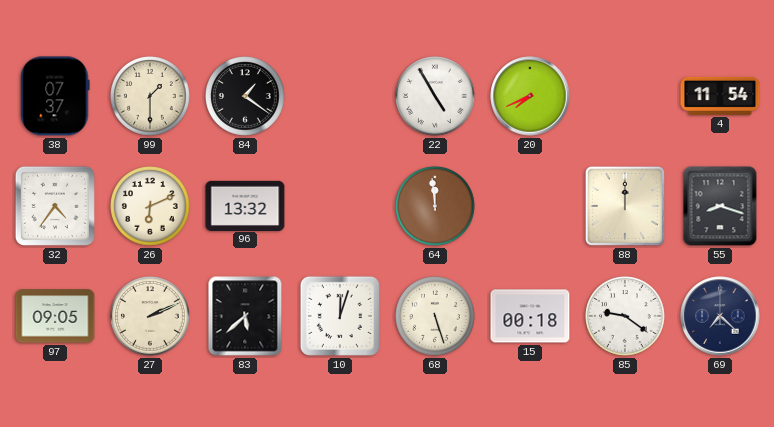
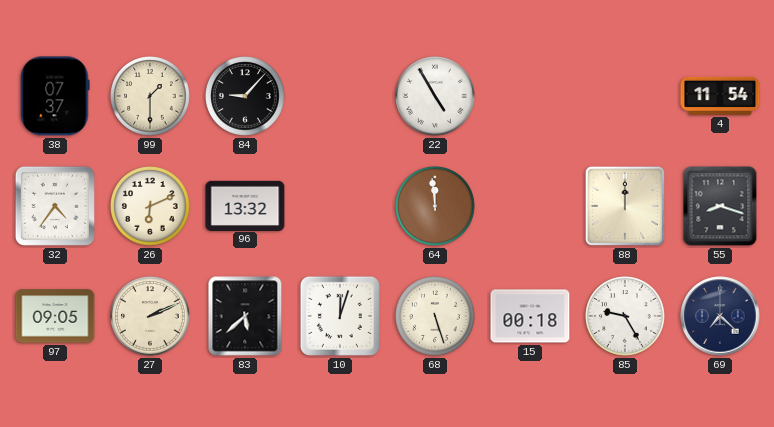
84: 1:21 -> 9:07
20: 7:41 -> none
85: 9:21 -> 9:25
